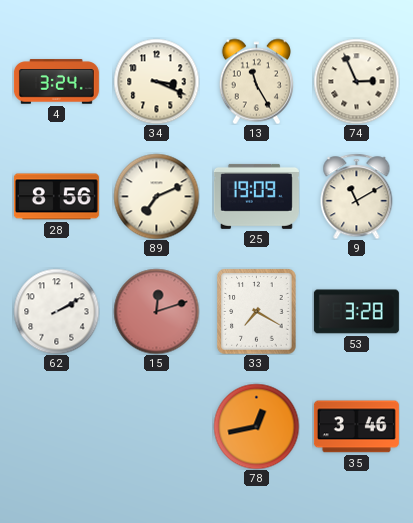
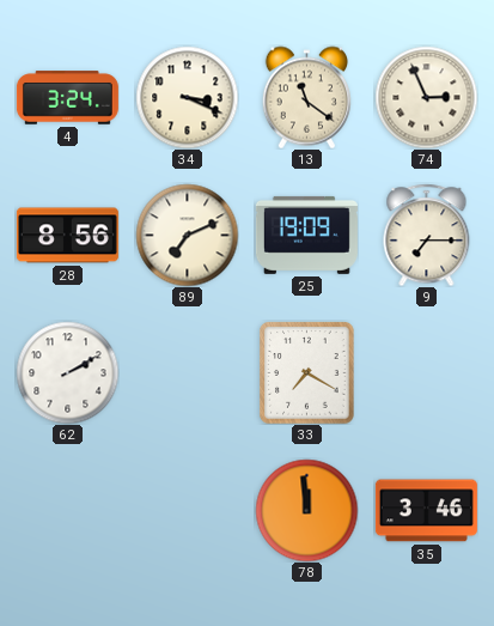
13: 11:25 -> 11:21
9: 11:10 -> 7:15
15: 12:12 -> none
53: 3:28 -> none
78: 12:43 -> 11:59
